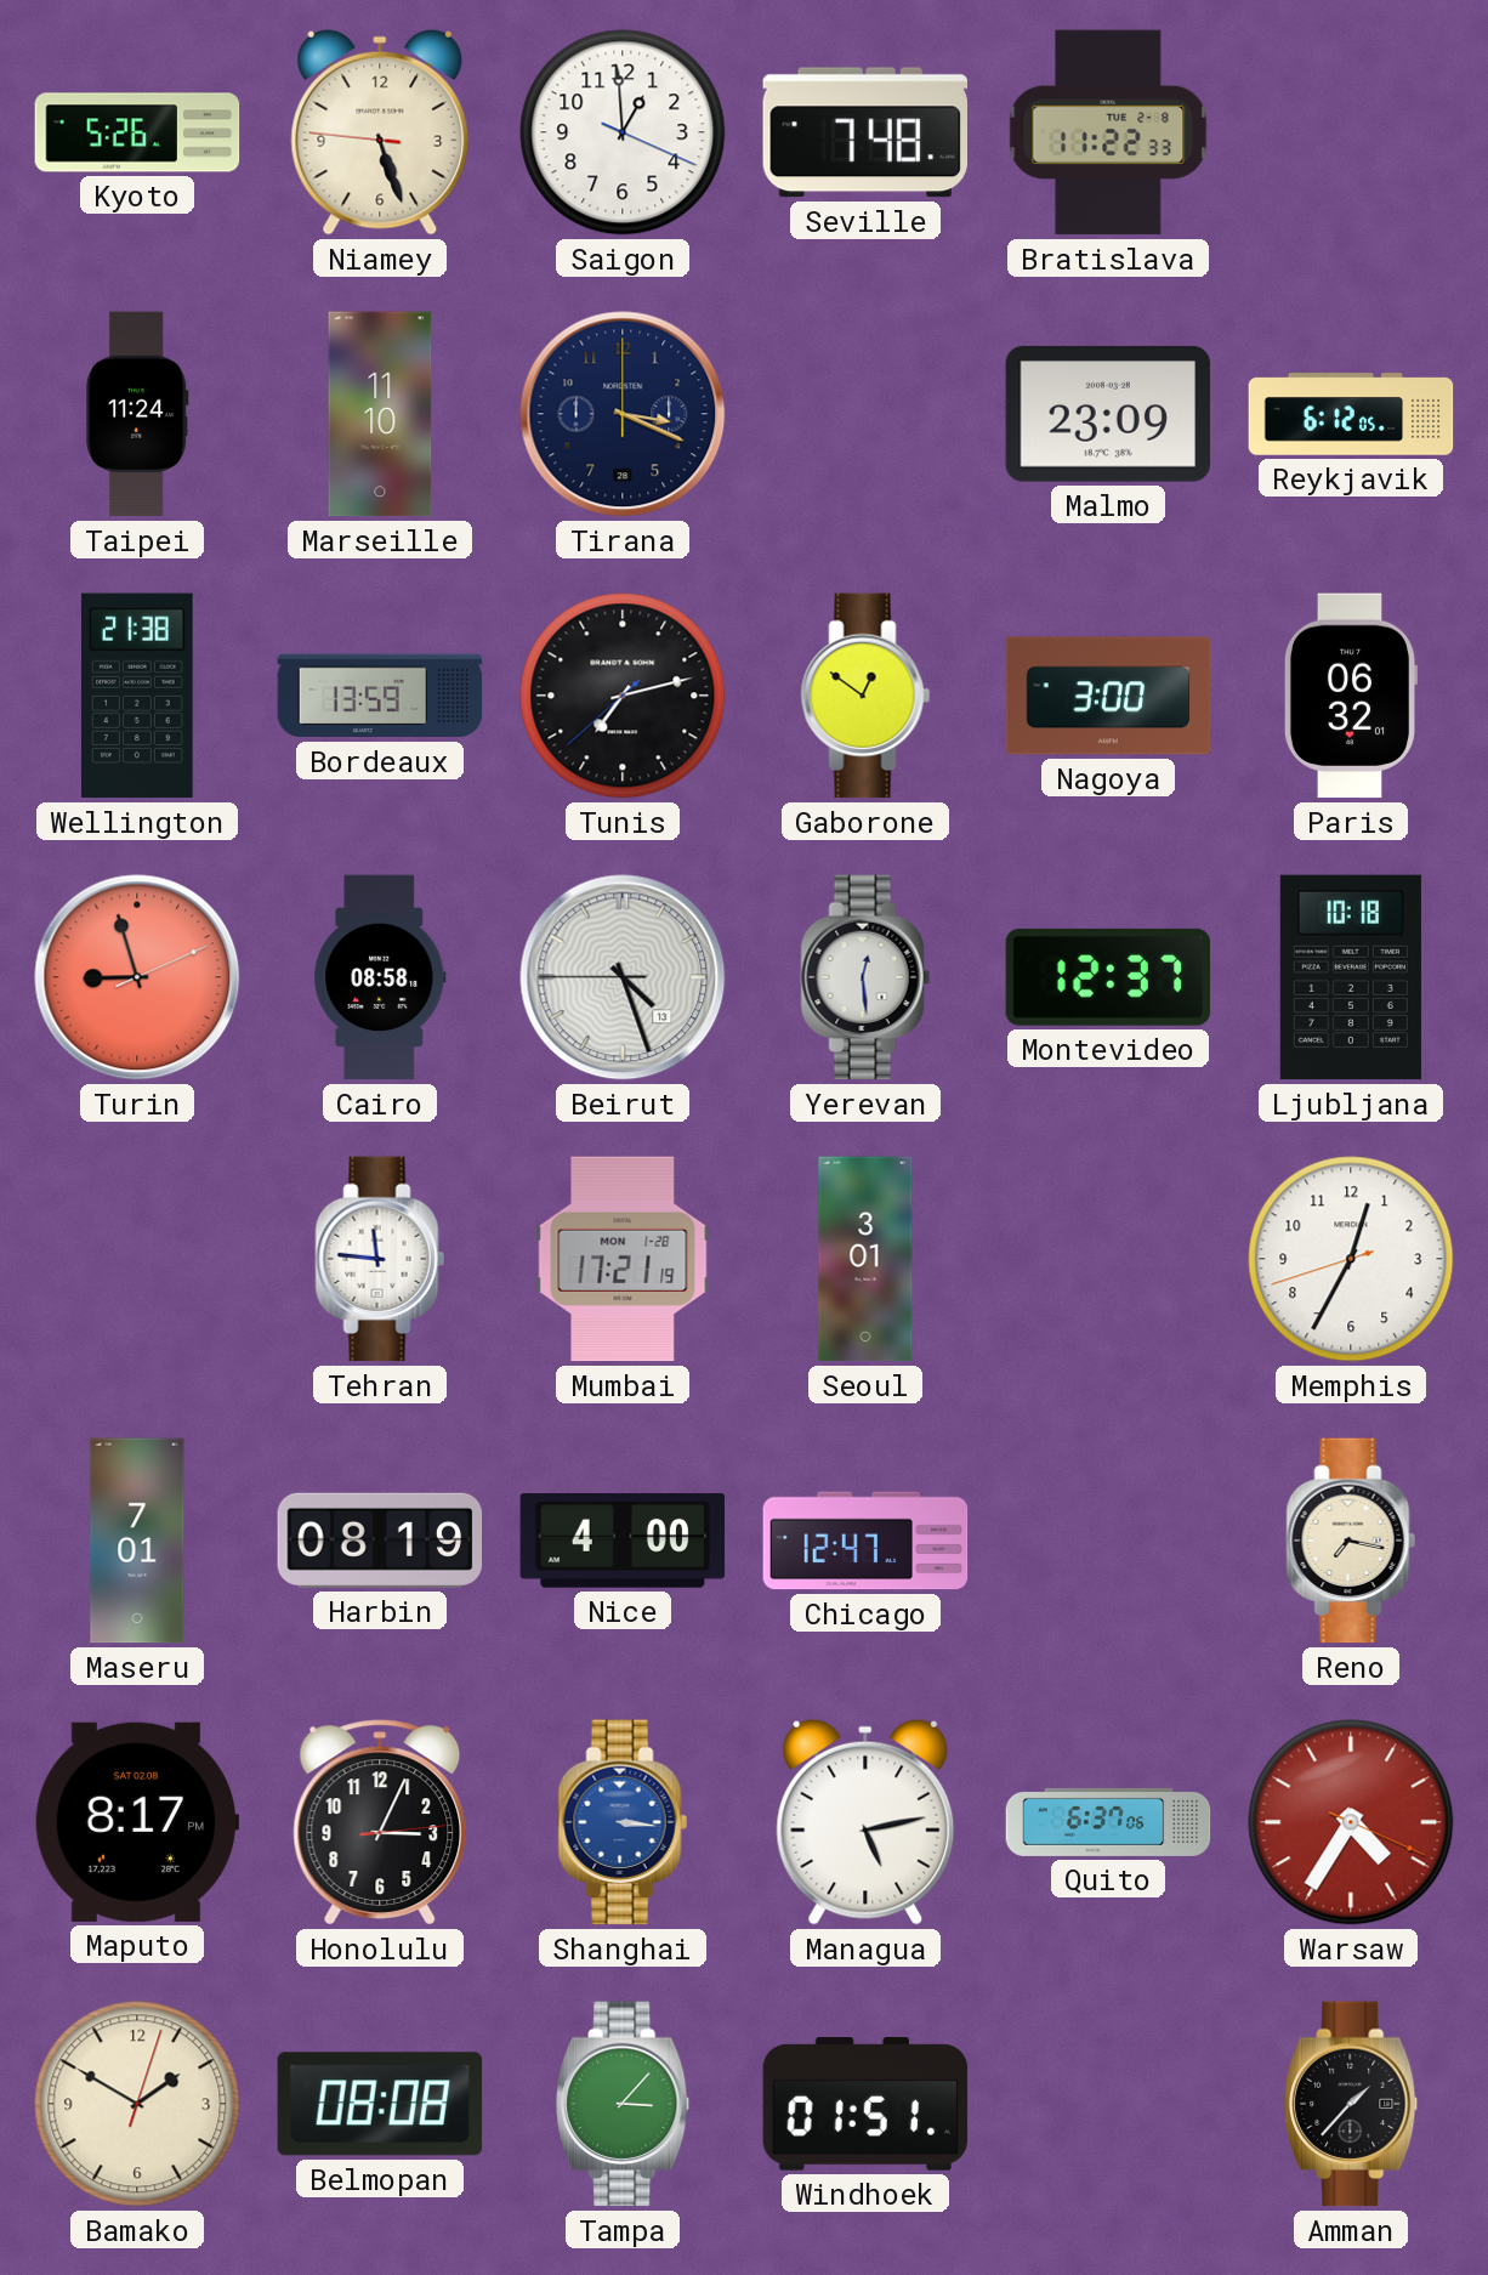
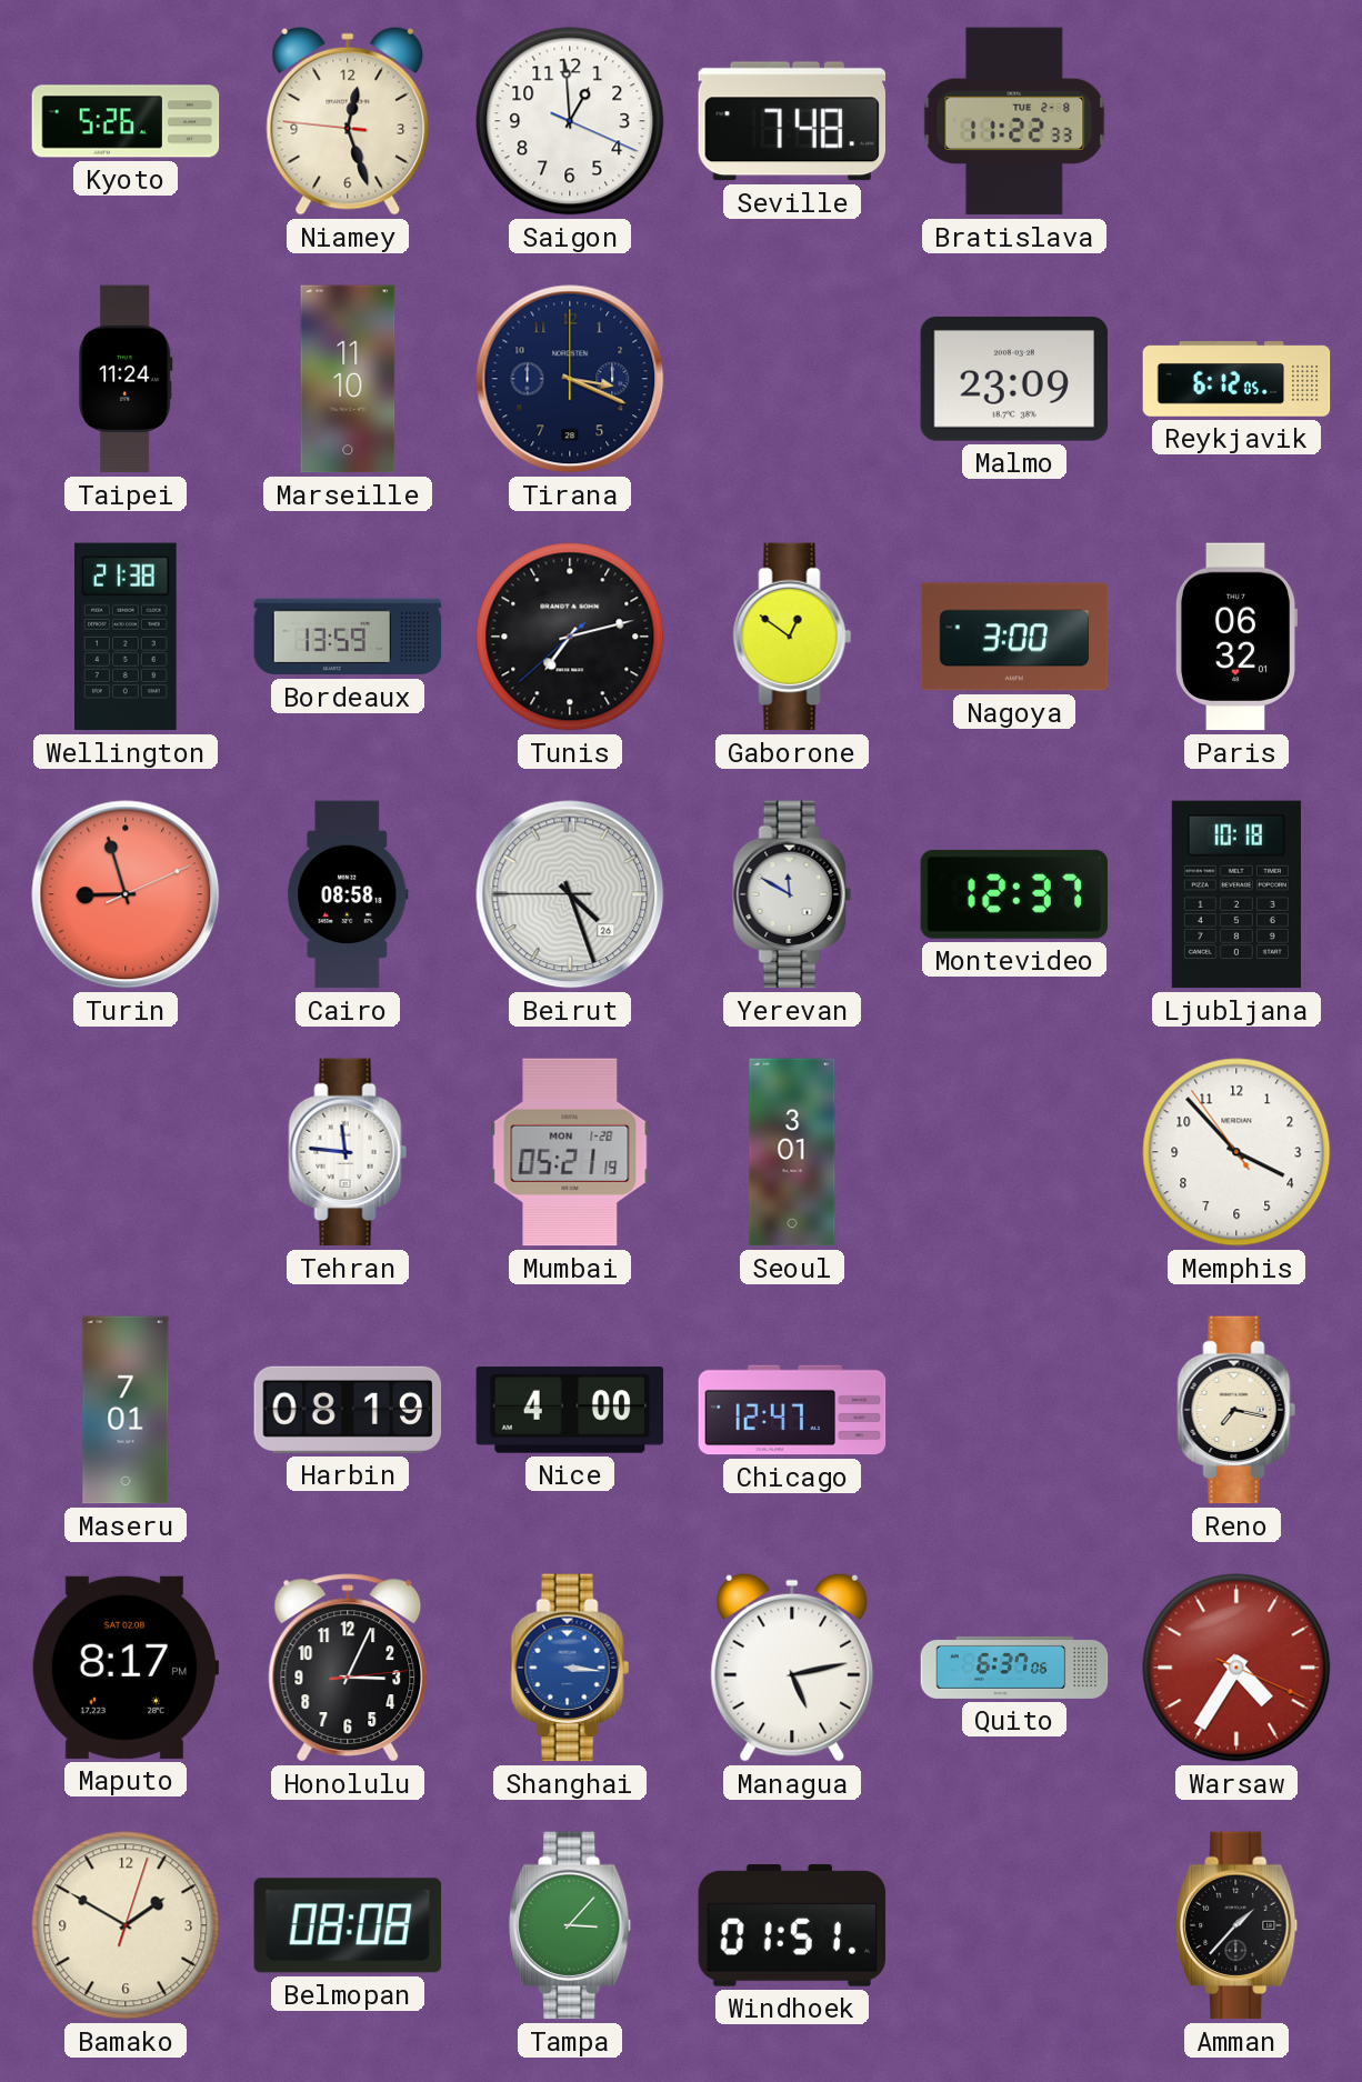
Niamey: 5:26 -> 12:26
Beirut date: 13 -> 26
Yerevan: 12:29 -> 11:50
Mumbai: 17:21 -> 05:21
Memphis: 12:34 -> 3:52
